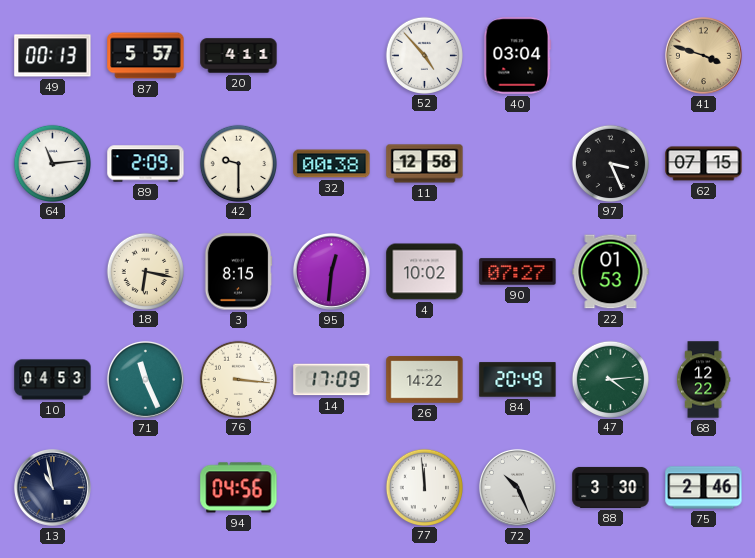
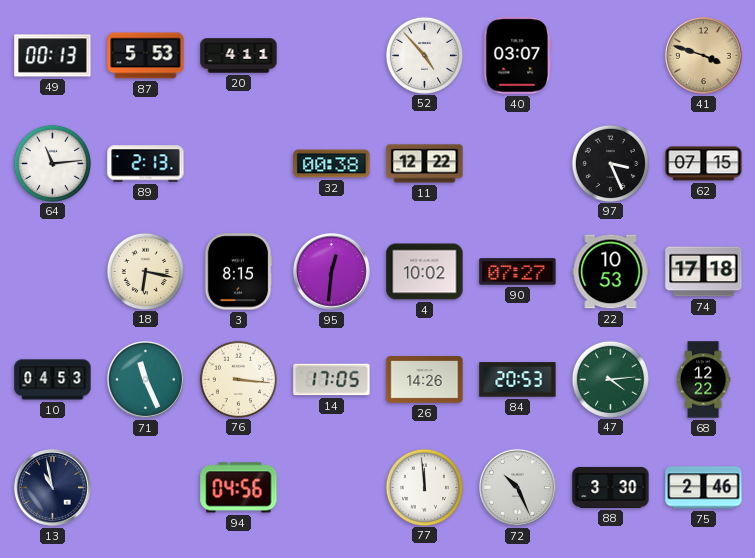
87: 5:57 -> 5:53
40: 03:04 -> 03:07
89: 2:09 -> 2:13
42: 9:30 -> none
11: 12:58 -> 12:22
22: 01:53 -> 10:53
74: none -> 17:18
14: 17:09 -> 17:05
26: 14:22 -> 14:26
84: 20:49 -> 20:53
